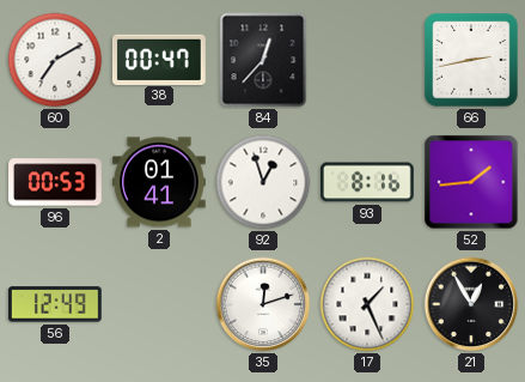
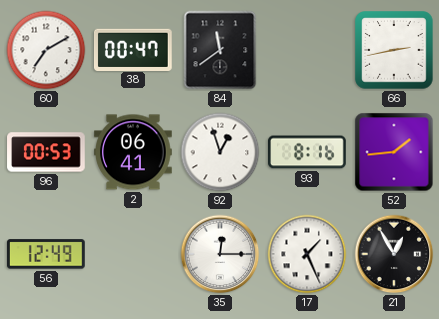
84: 12:37 -> 11:39
2: 01:41 -> 06:41
35: 12:12 -> 12:15
